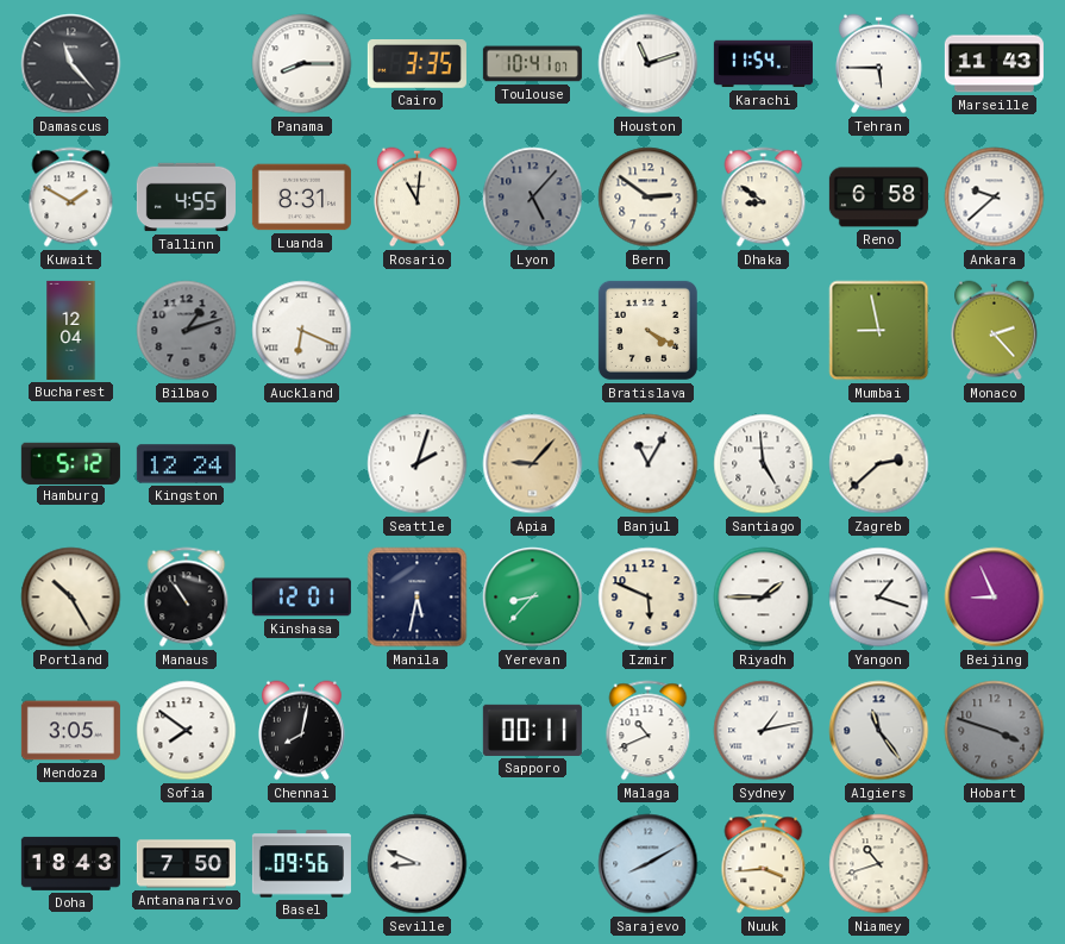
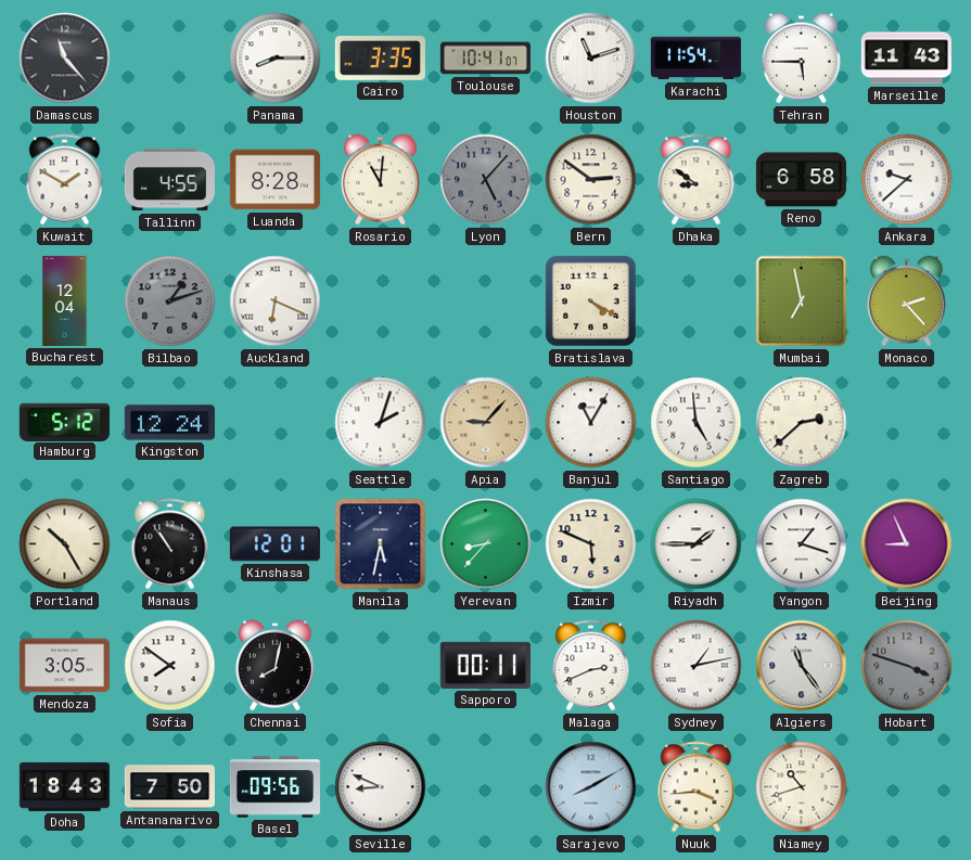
Luanda: 8:31 -> 8:28
Mumbai: 8:58 -> 6:58
Malaga: 10:41 -> 2:41
